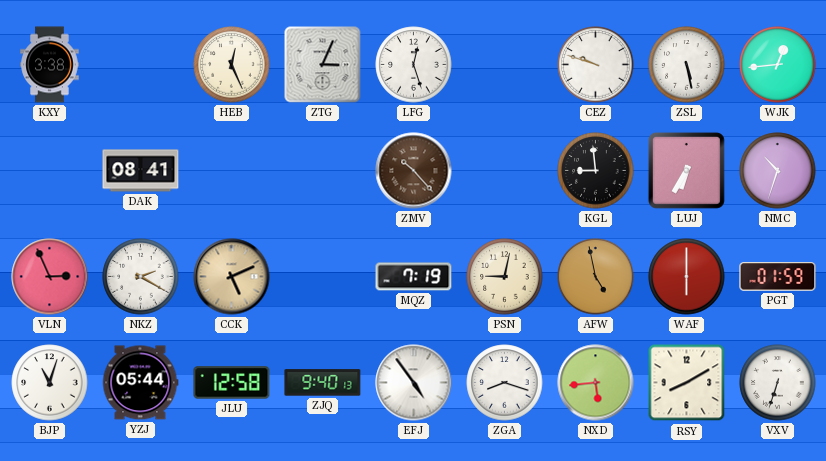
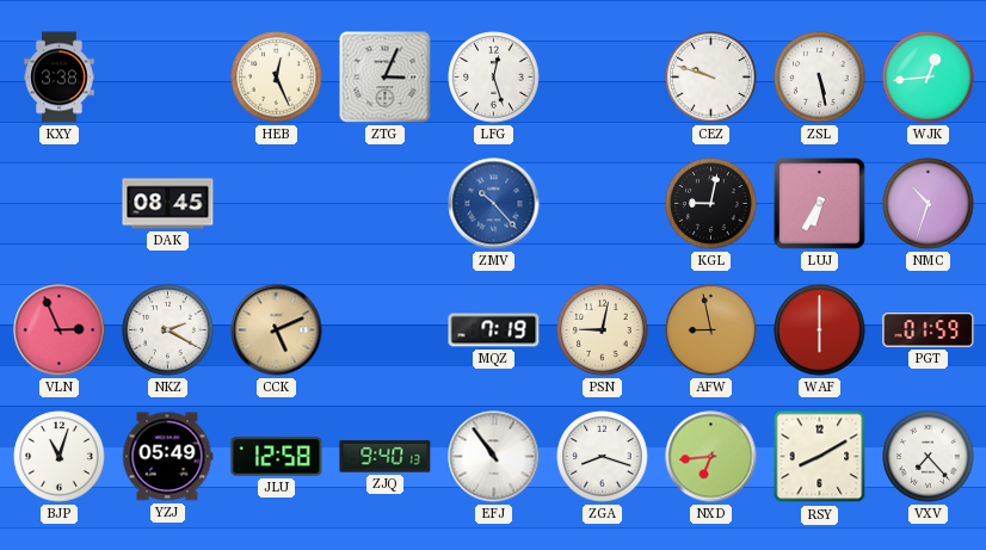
DAK: 08:41 -> 08:45
ZMV dial: brown -> blue
KGL: 8:59 -> 9:02
AFW: 4:58 -> 8:58
YZJ: 05:44 -> 05:49
EFJ: 4:54 -> 10:54
NXD: 5:44 -> 6:44
VXV: 6:33 -> 7:23
